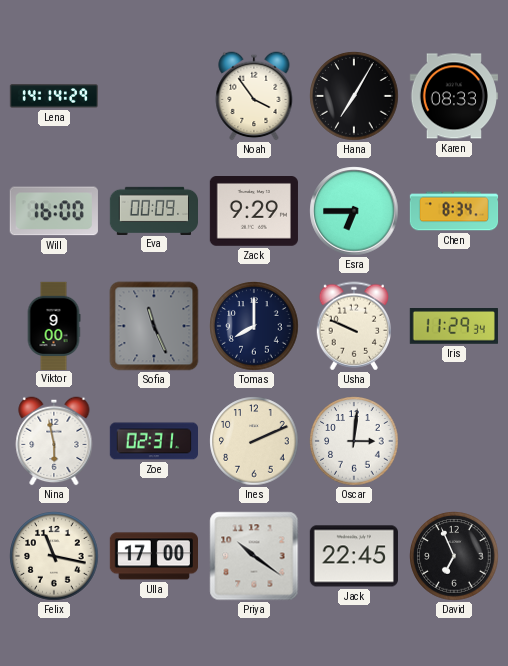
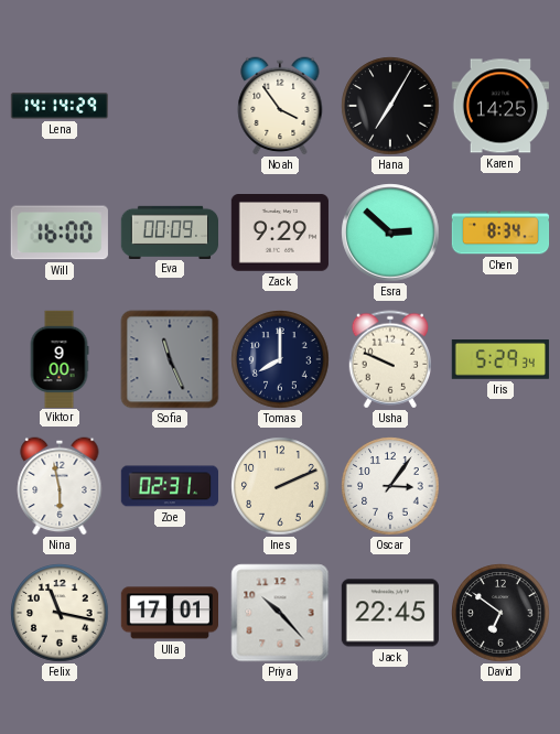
Karen: 08:33 -> 14:25
Esra: 6:45 -> 2:52
Iris: 11:29 -> 5:29
Oscar: 3:01 -> 3:06
Ulla: 17:00 -> 17:01
Priya: 10:21 -> 10:23
David: 6:56 -> 6:51
